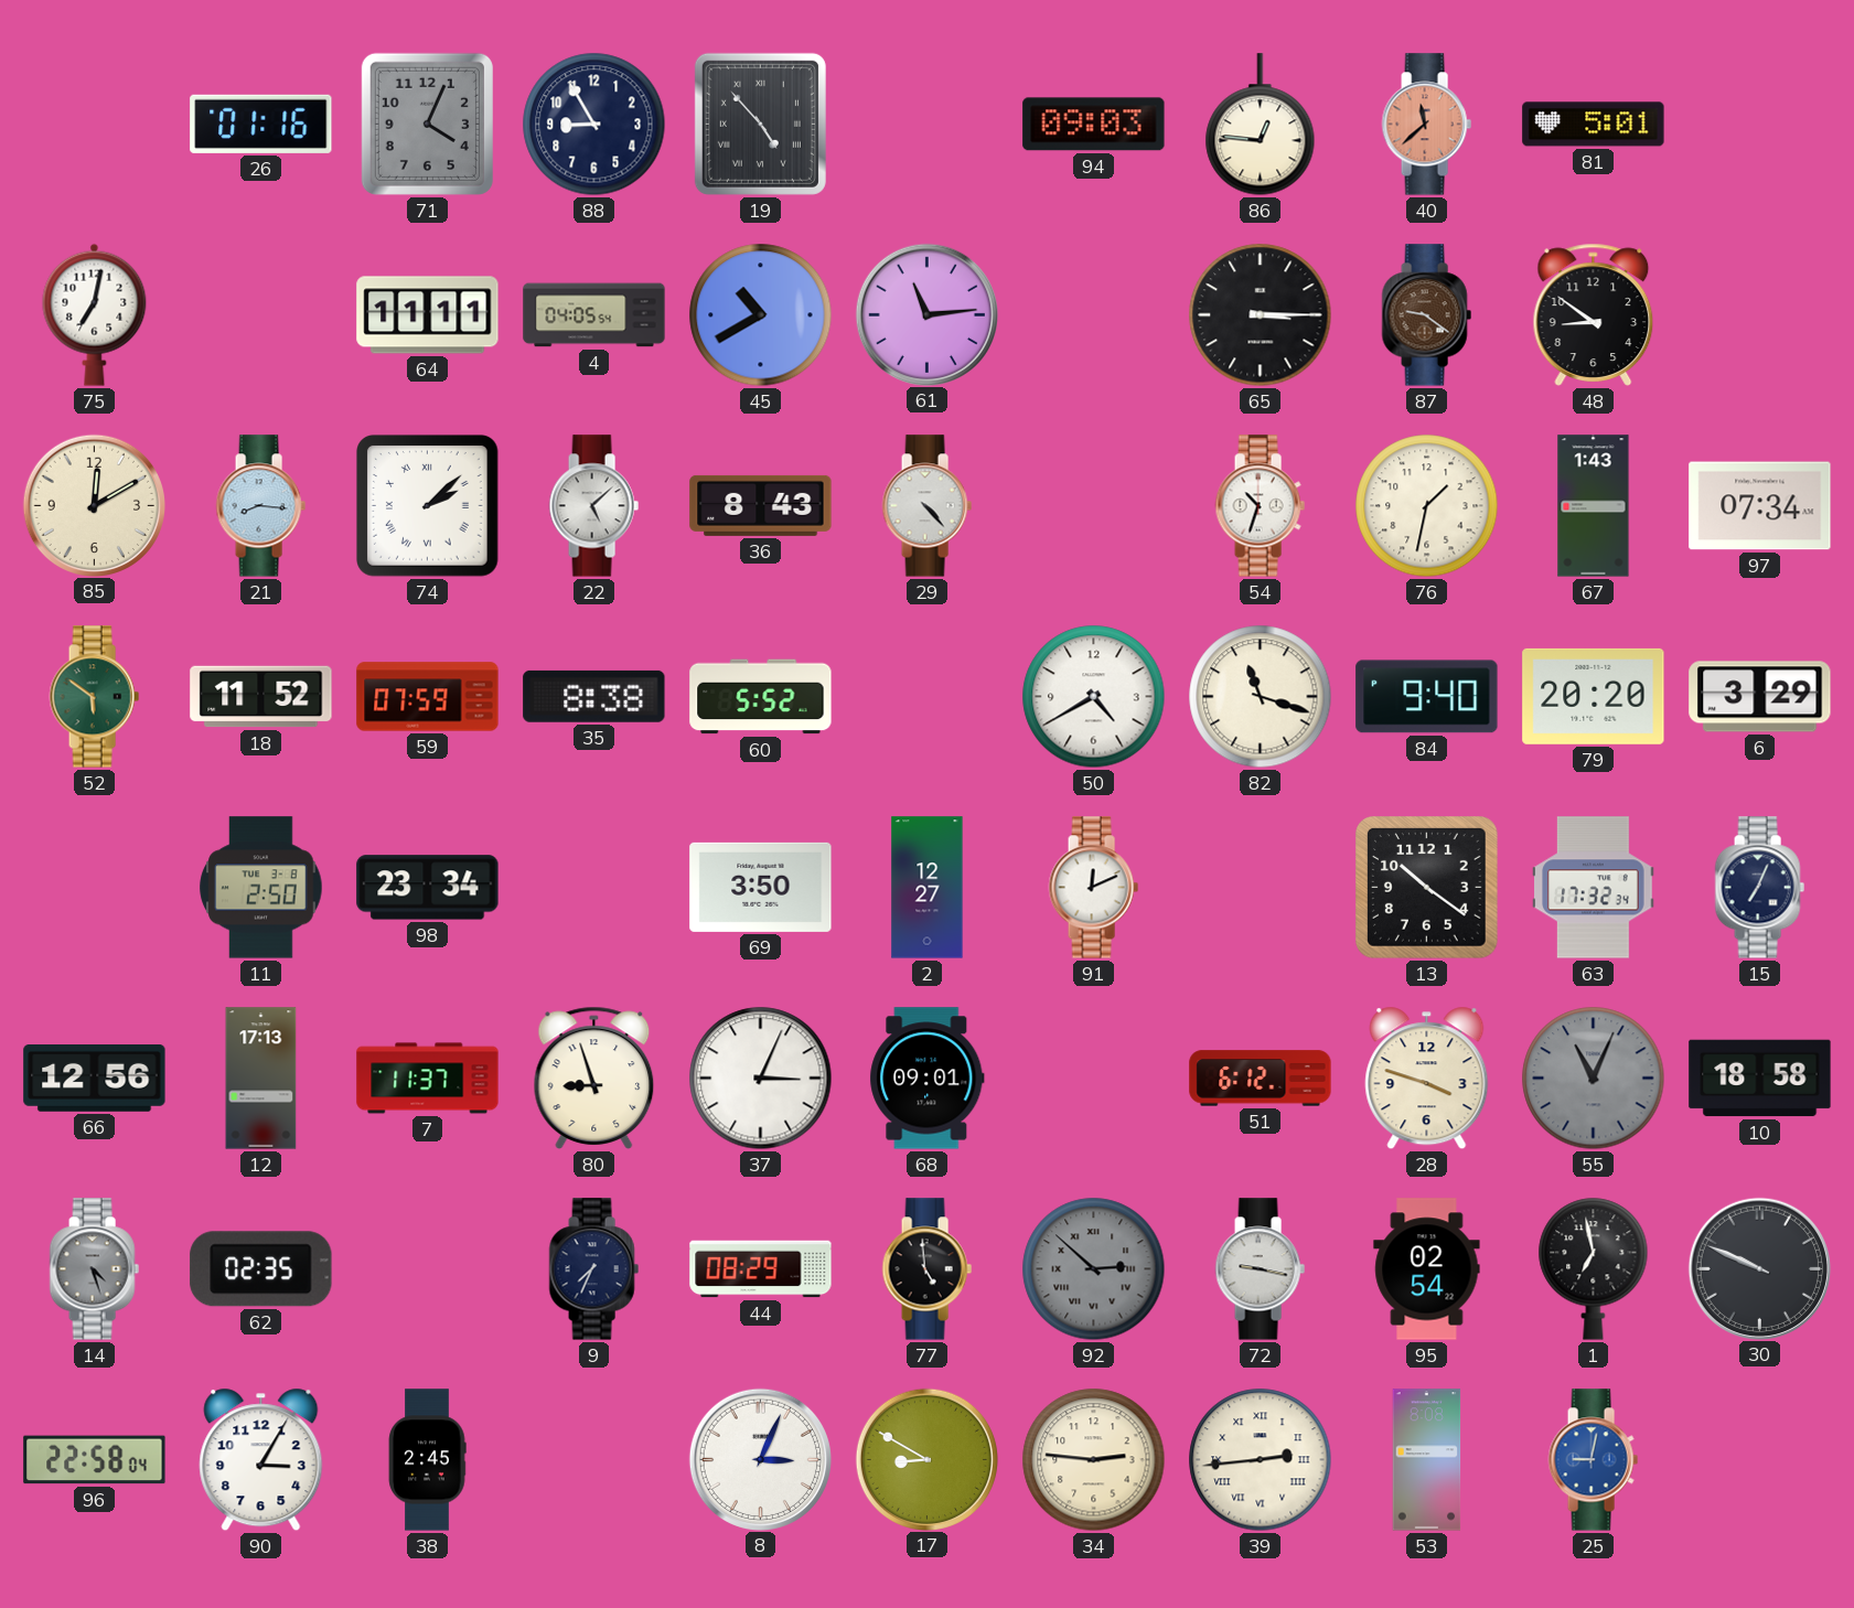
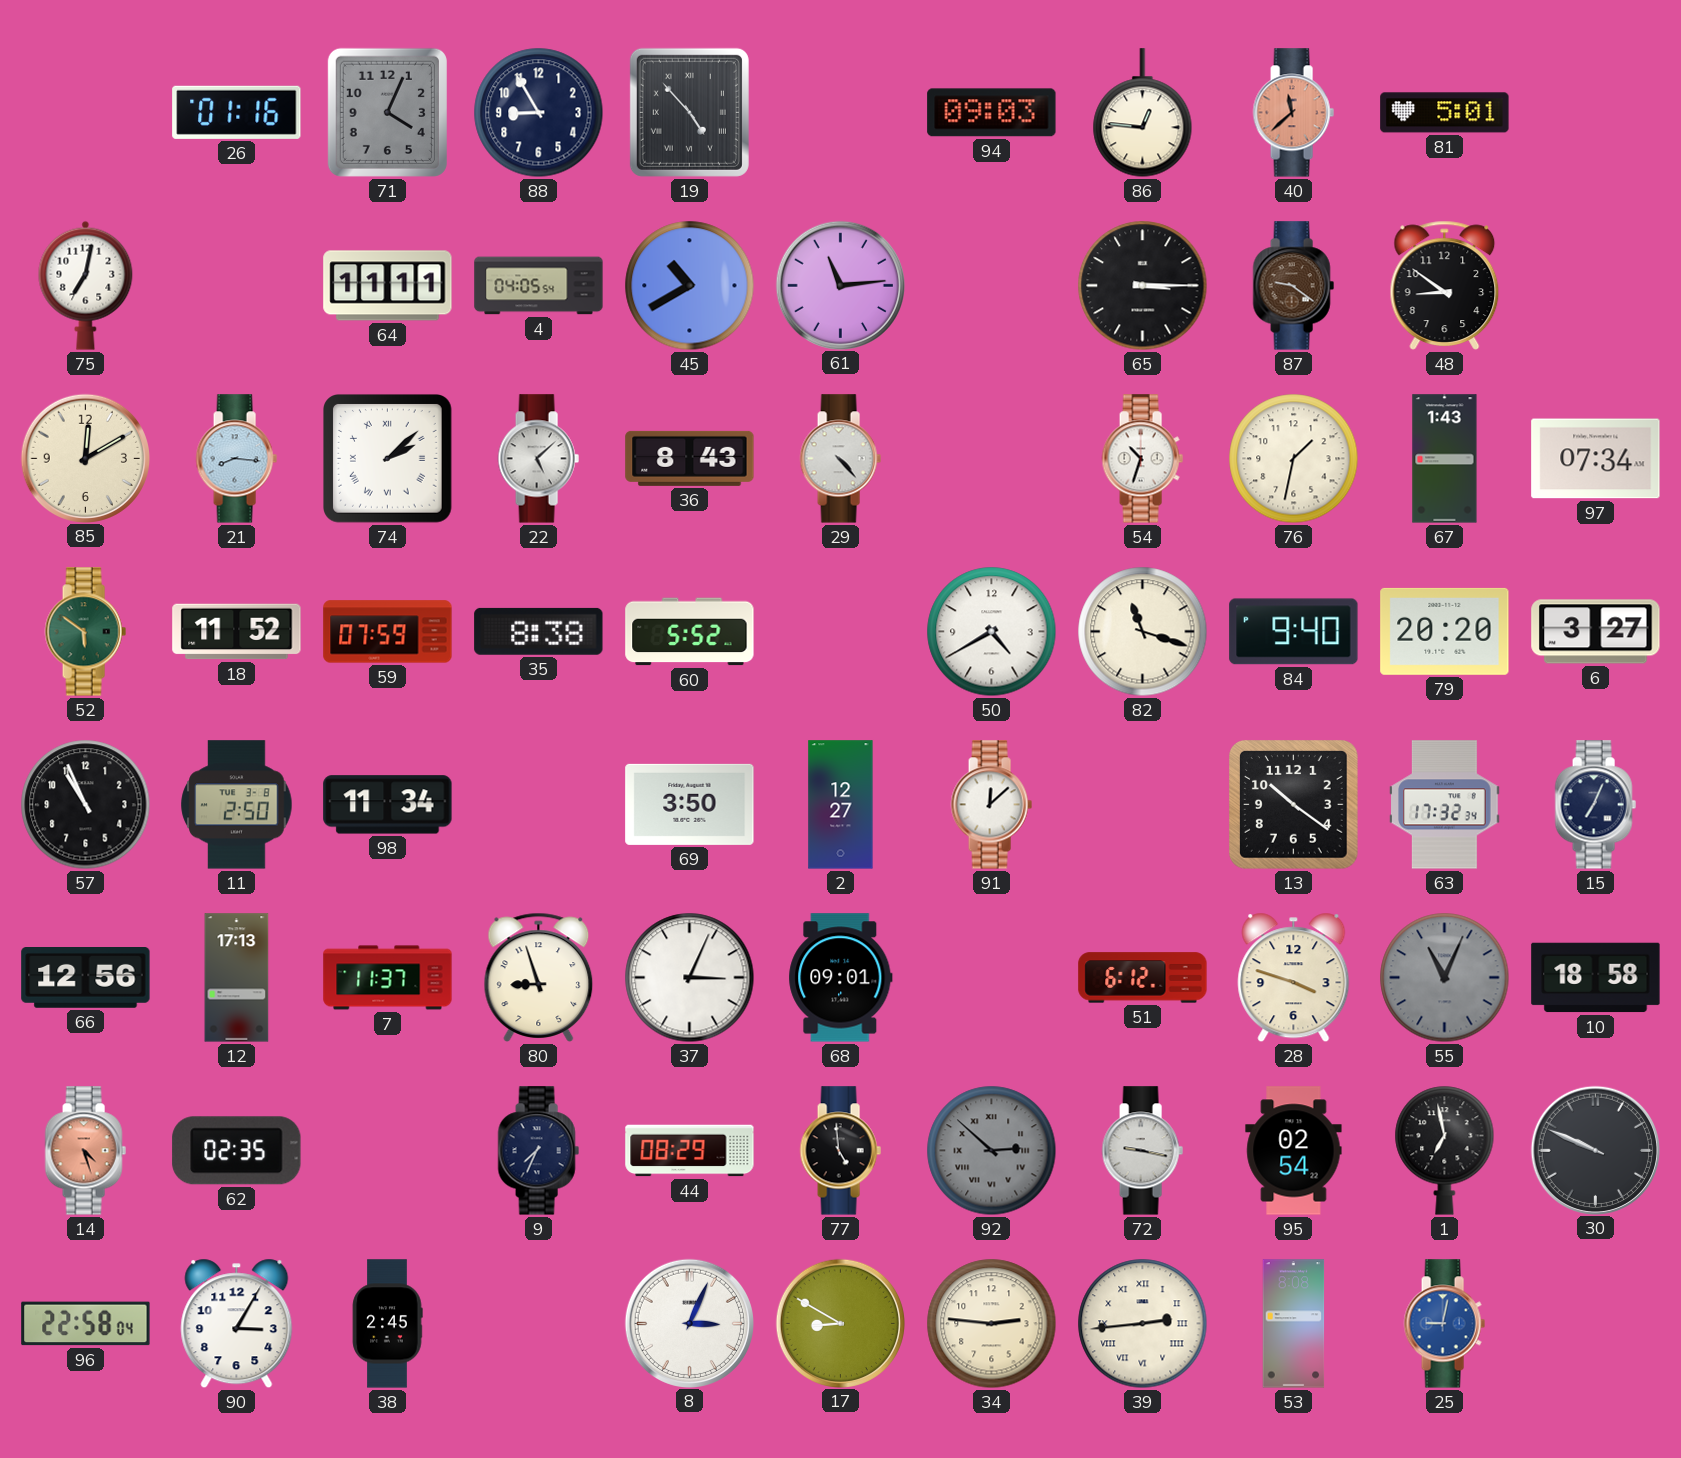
6: 3:29 -> 3:27
57: none -> 10:56
98: 23:34 -> 11:34
91: 12:11 -> 12:08
14 dial: grey -> salmon
